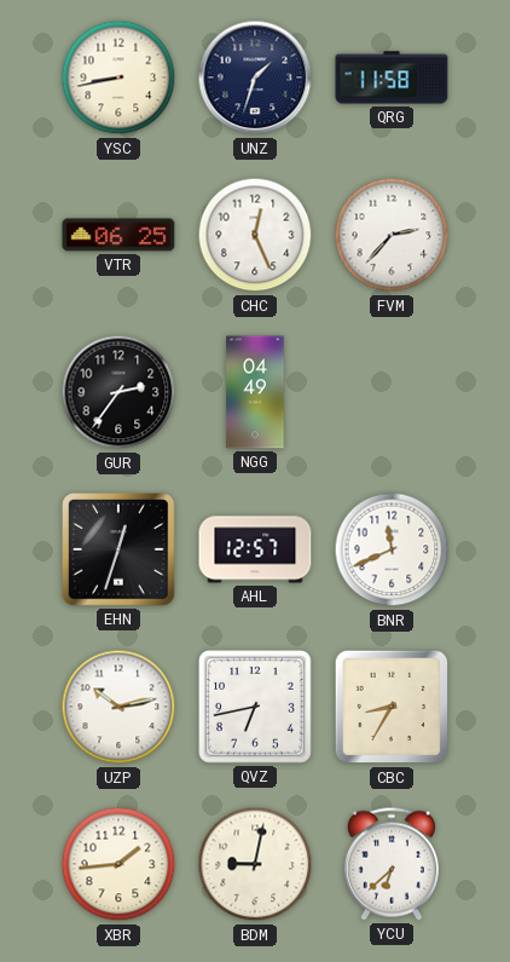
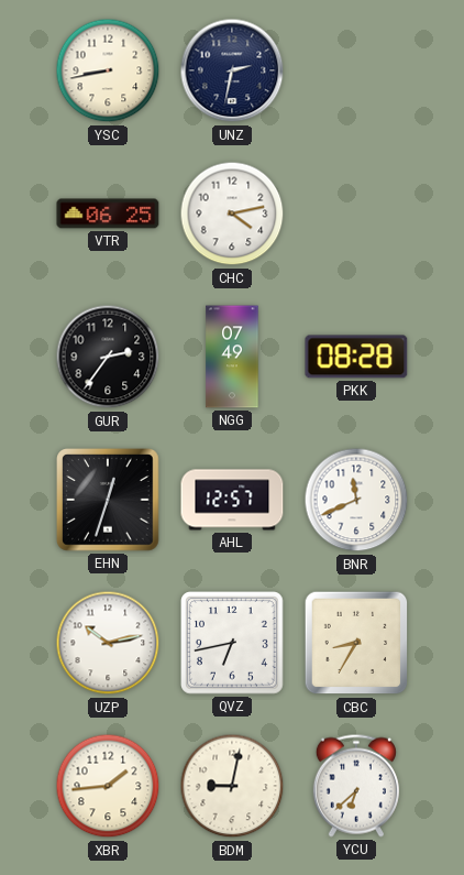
UNZ: 1:33 -> 2:32
QRG: 11:58 -> none
CHC: 12:26 -> 4:13
FVM: 2:37 -> none
NGG: 04:49 -> 07:49
PKK: none -> 08:28
